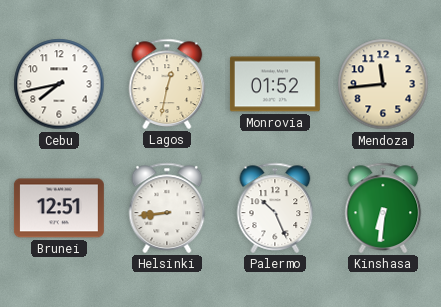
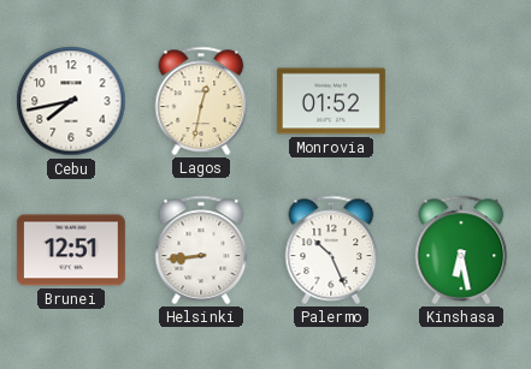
Mendoza: 11:44 -> none
Kinshasa: 6:31 -> 6:28
